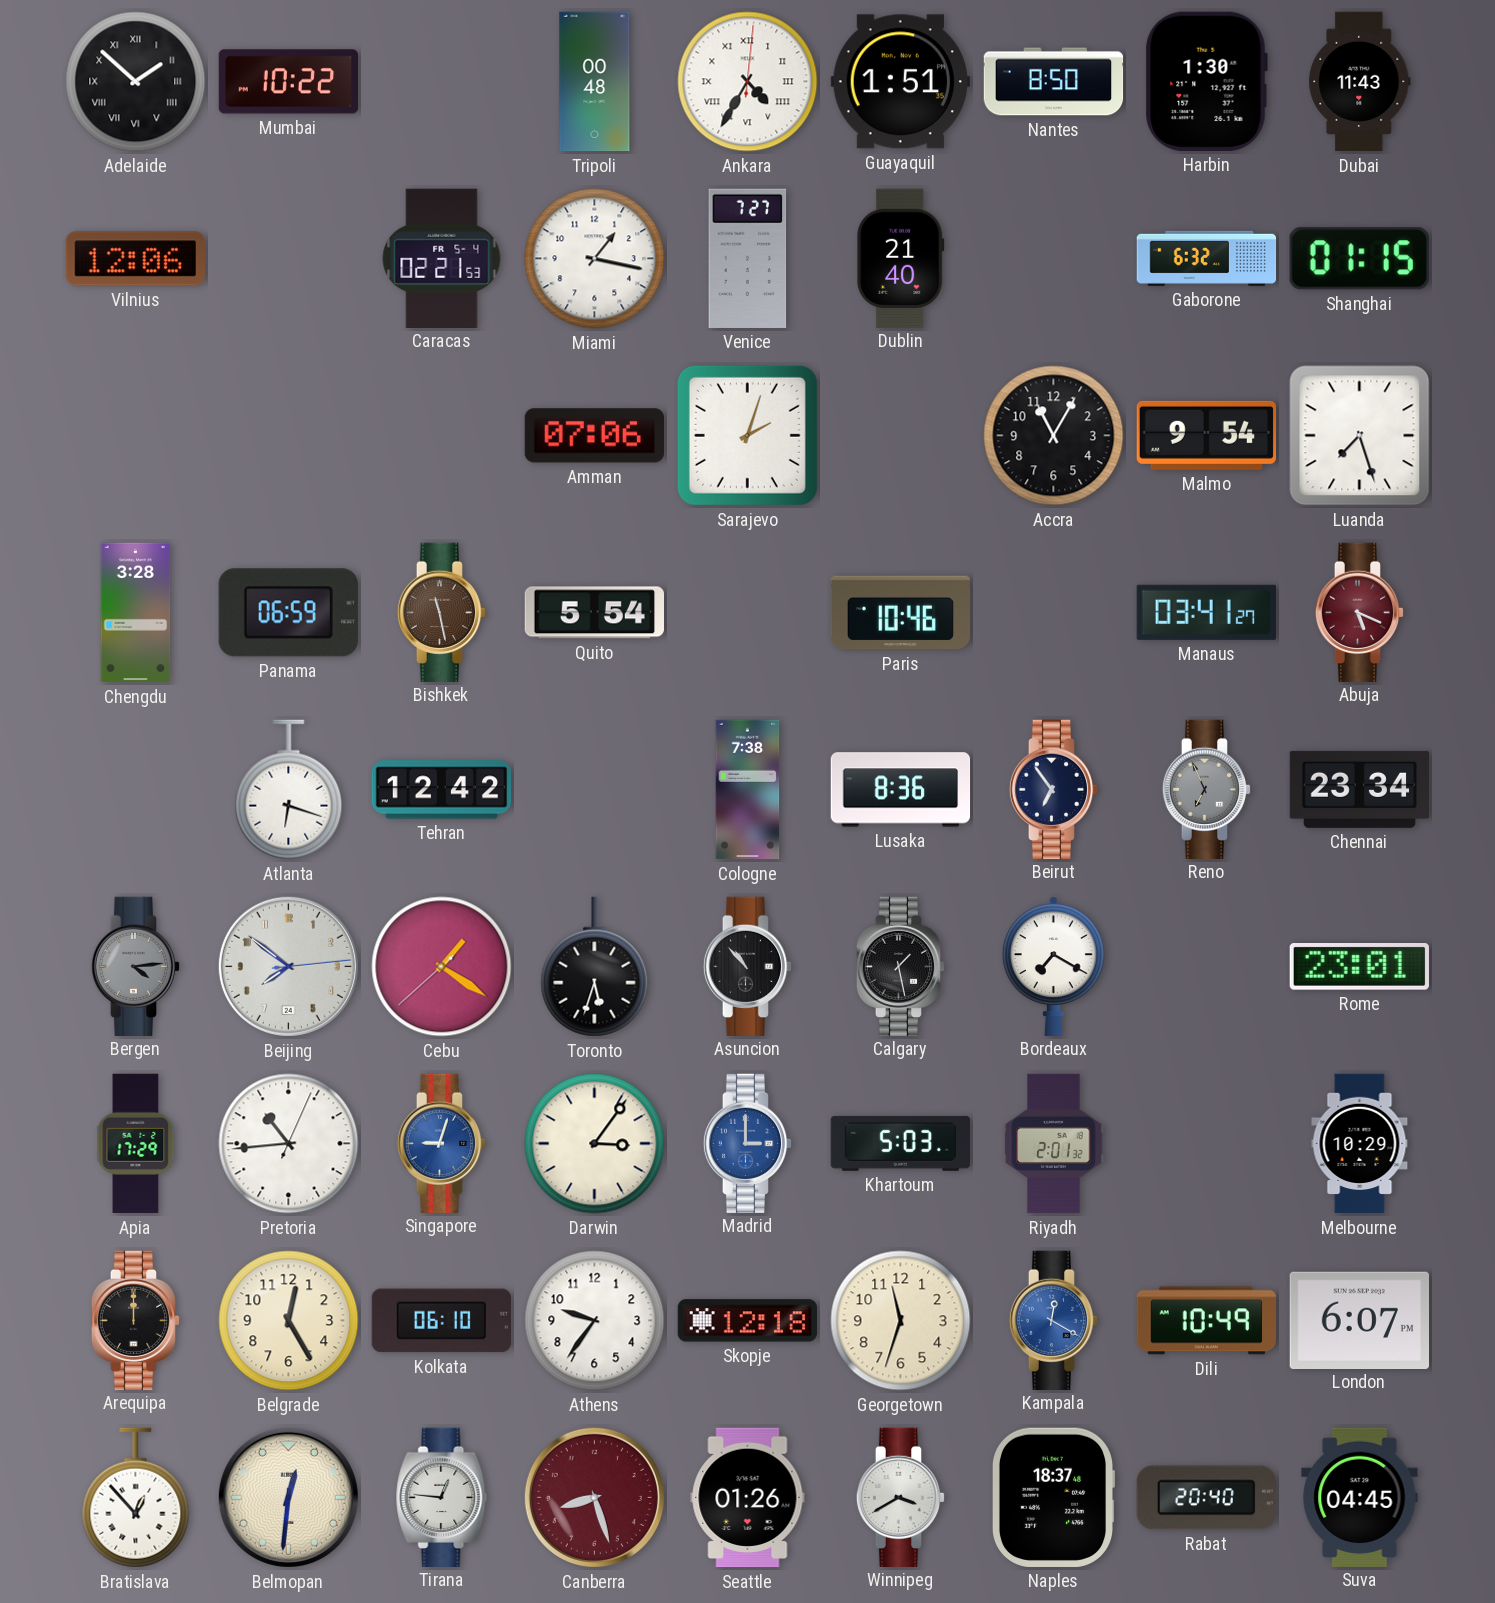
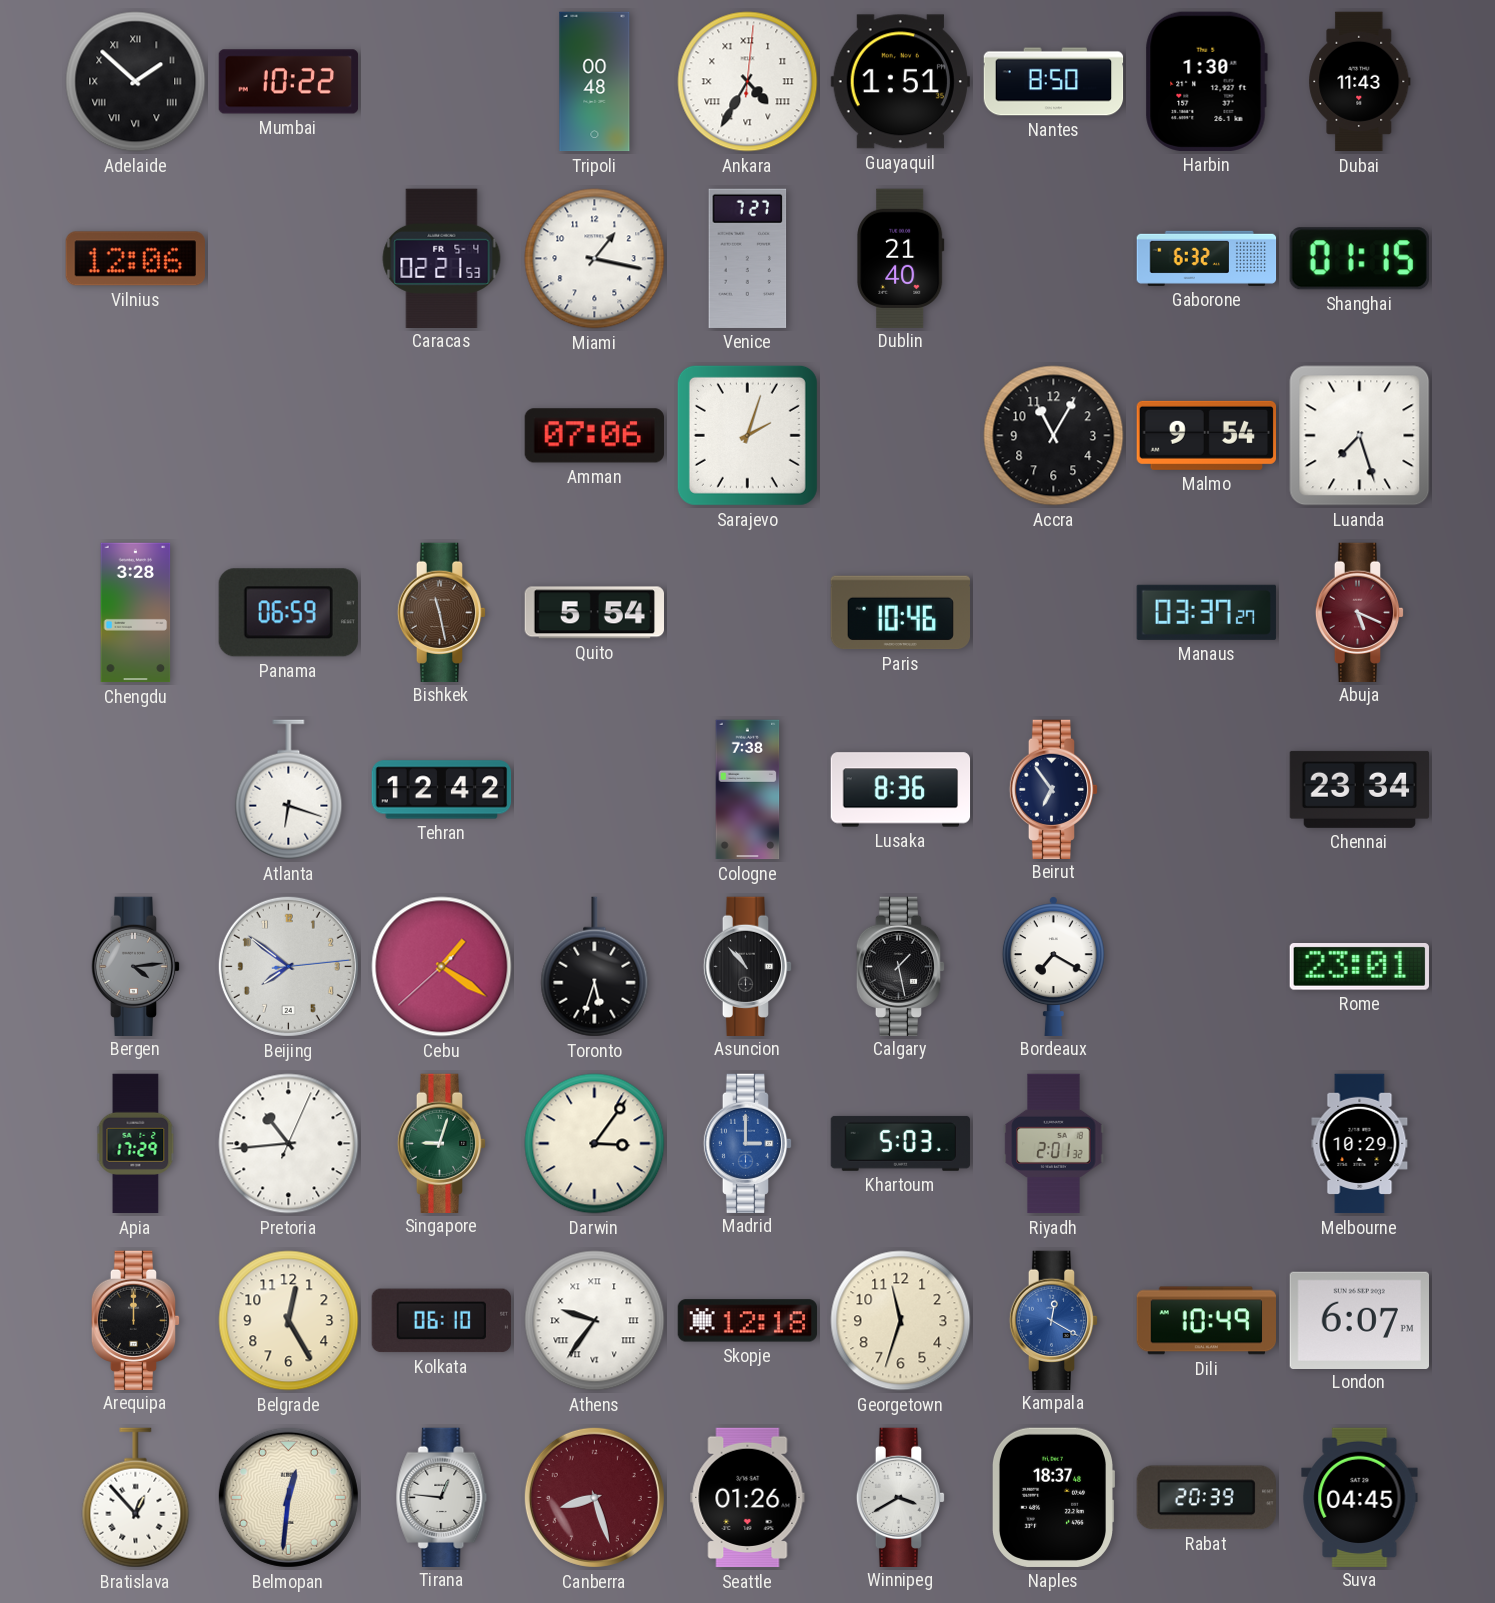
Manaus: 03:41 -> 03:37
Reno: 6:56 -> none
Singapore dial: blue -> green
Athens numerals: Arabic -> Roman
Rabat: 20:40 -> 20:39
